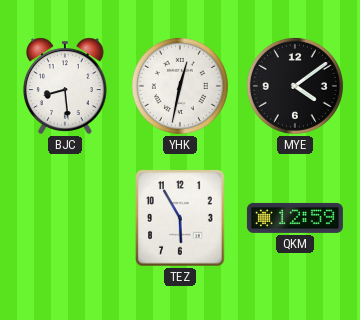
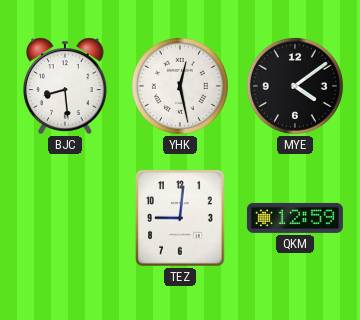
YHK: 12:32 -> 12:28
TEZ: 5:55 -> 9:01
